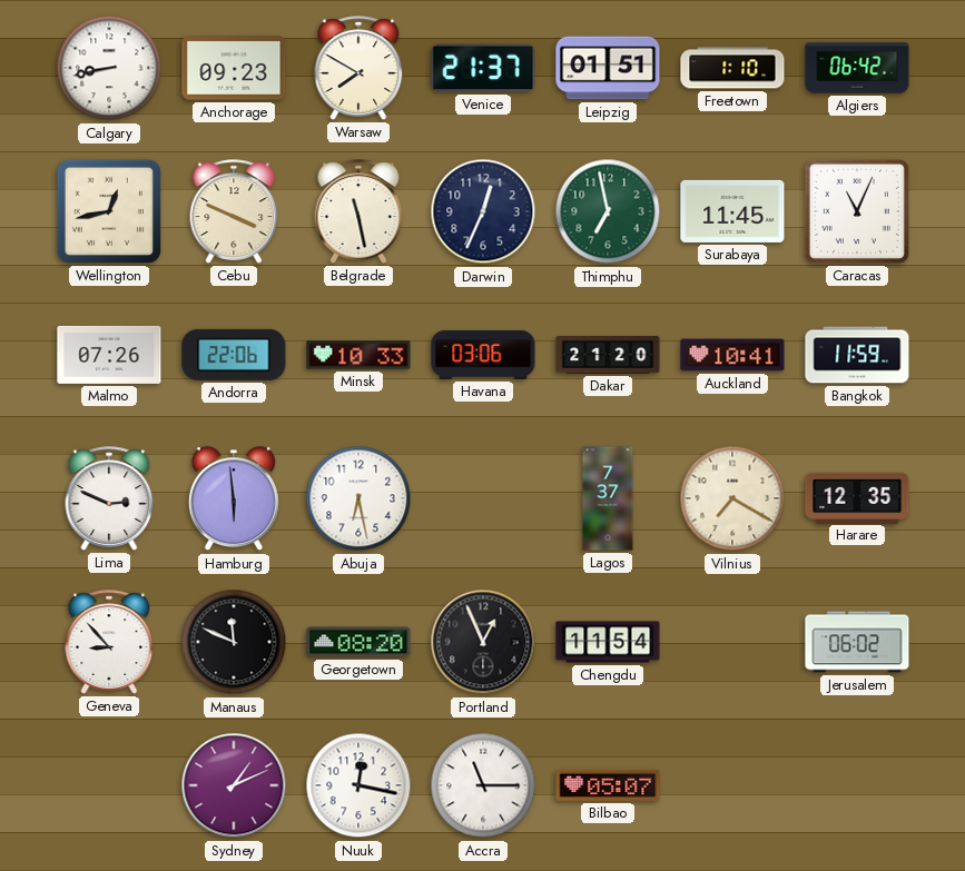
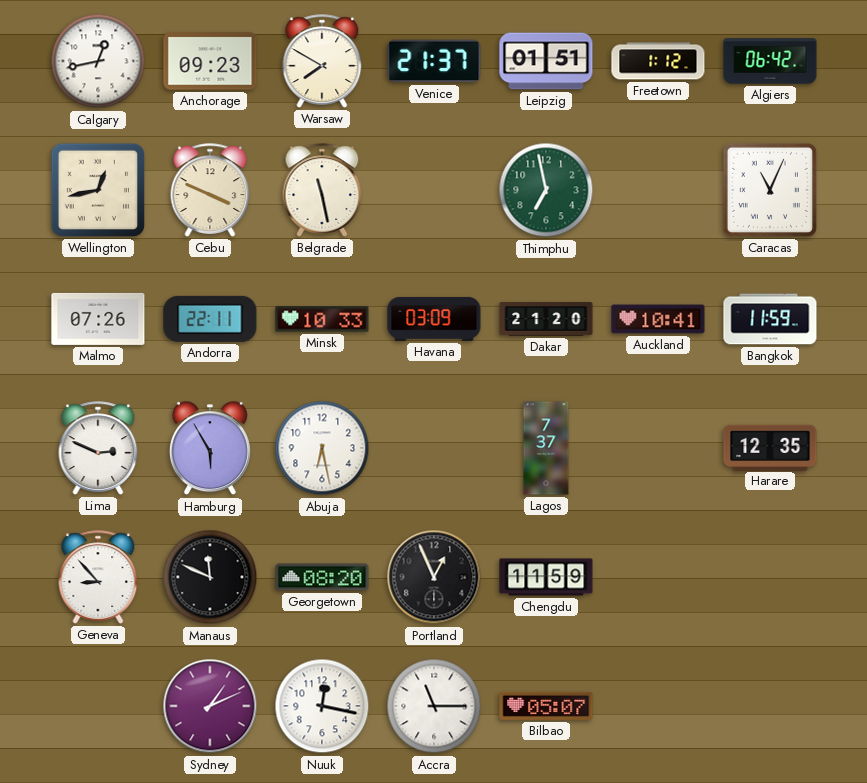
Calgary: 8:43 -> 12:43
Freetown: 1:10 -> 1:12
Darwin: 12:34 -> none
Surabaya: 11:45 -> none
Andorra: 22:06 -> 22:11
Havana: 03:06 -> 03:09
Hamburg: 5:59 -> 5:55
Vilnius: 7:20 -> none
Chengdu: 11:54 -> 11:59
Jerusalem: 06:02 -> none
